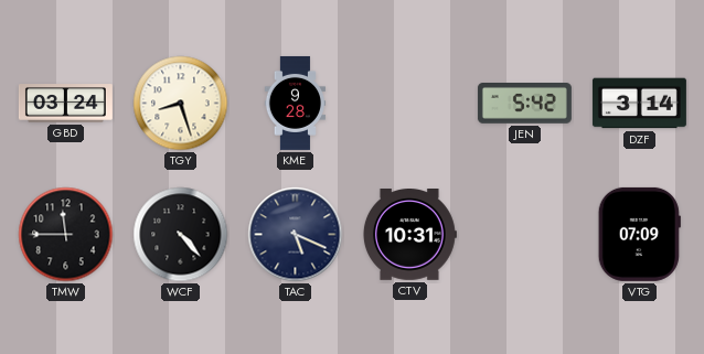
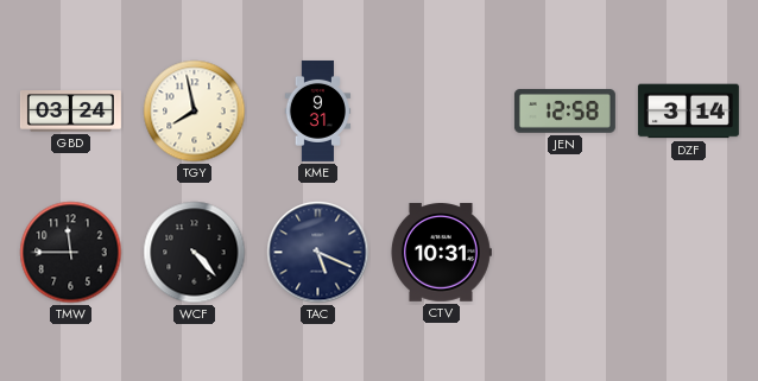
TGY: 8:27 -> 7:58
KME: 9:28 -> 9:31
JEN: 5:42 -> 12:58
VTG: 07:09 -> none
